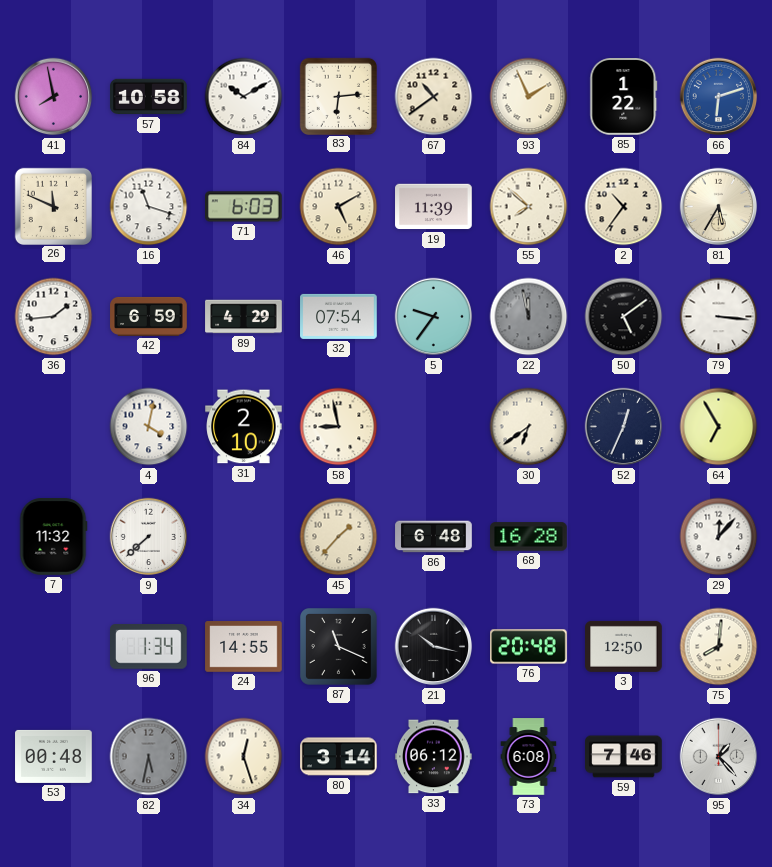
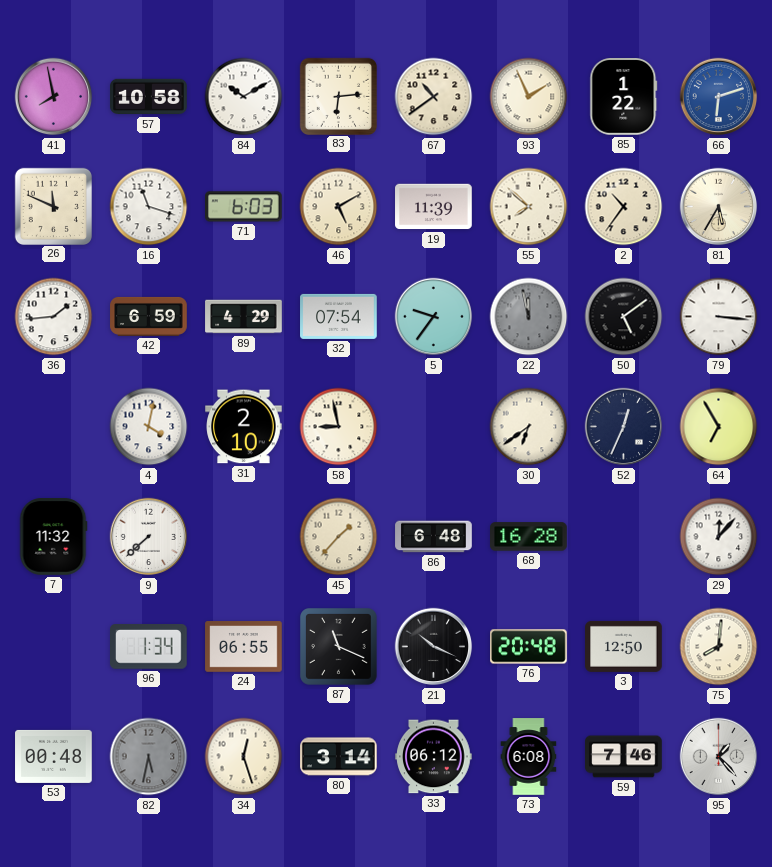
24: 14:55 -> 06:55
21: 10:17 -> 10:19
